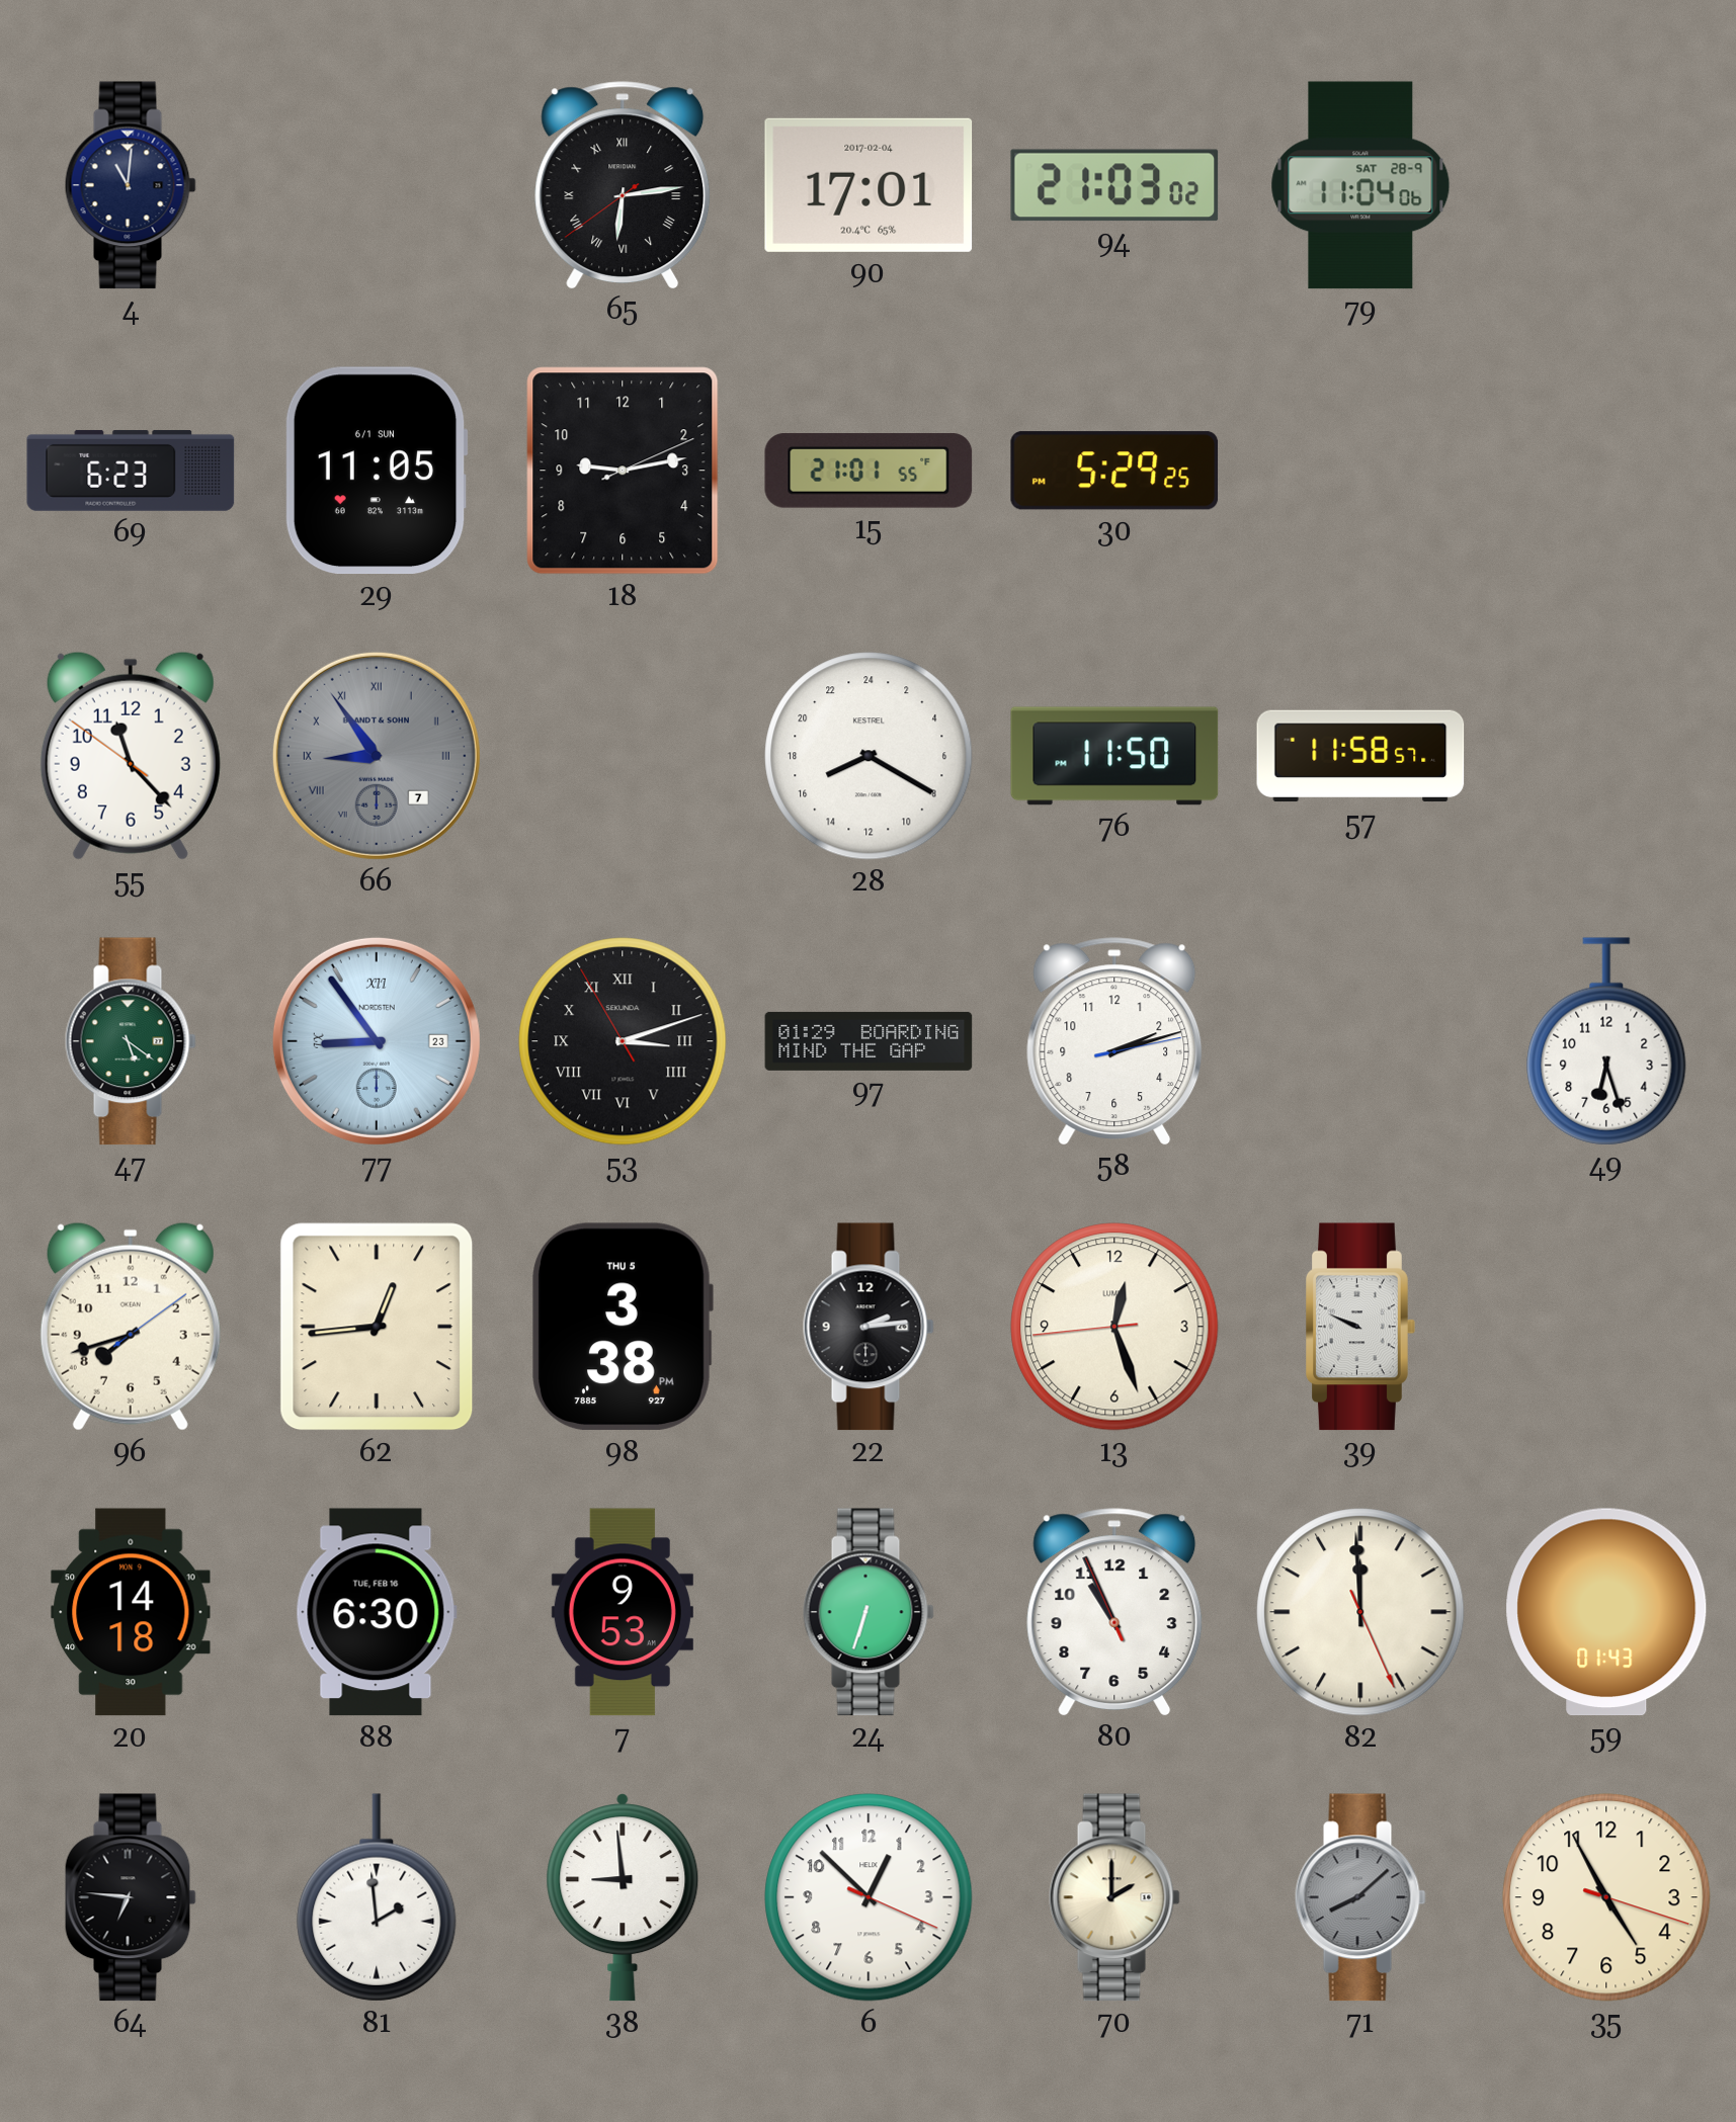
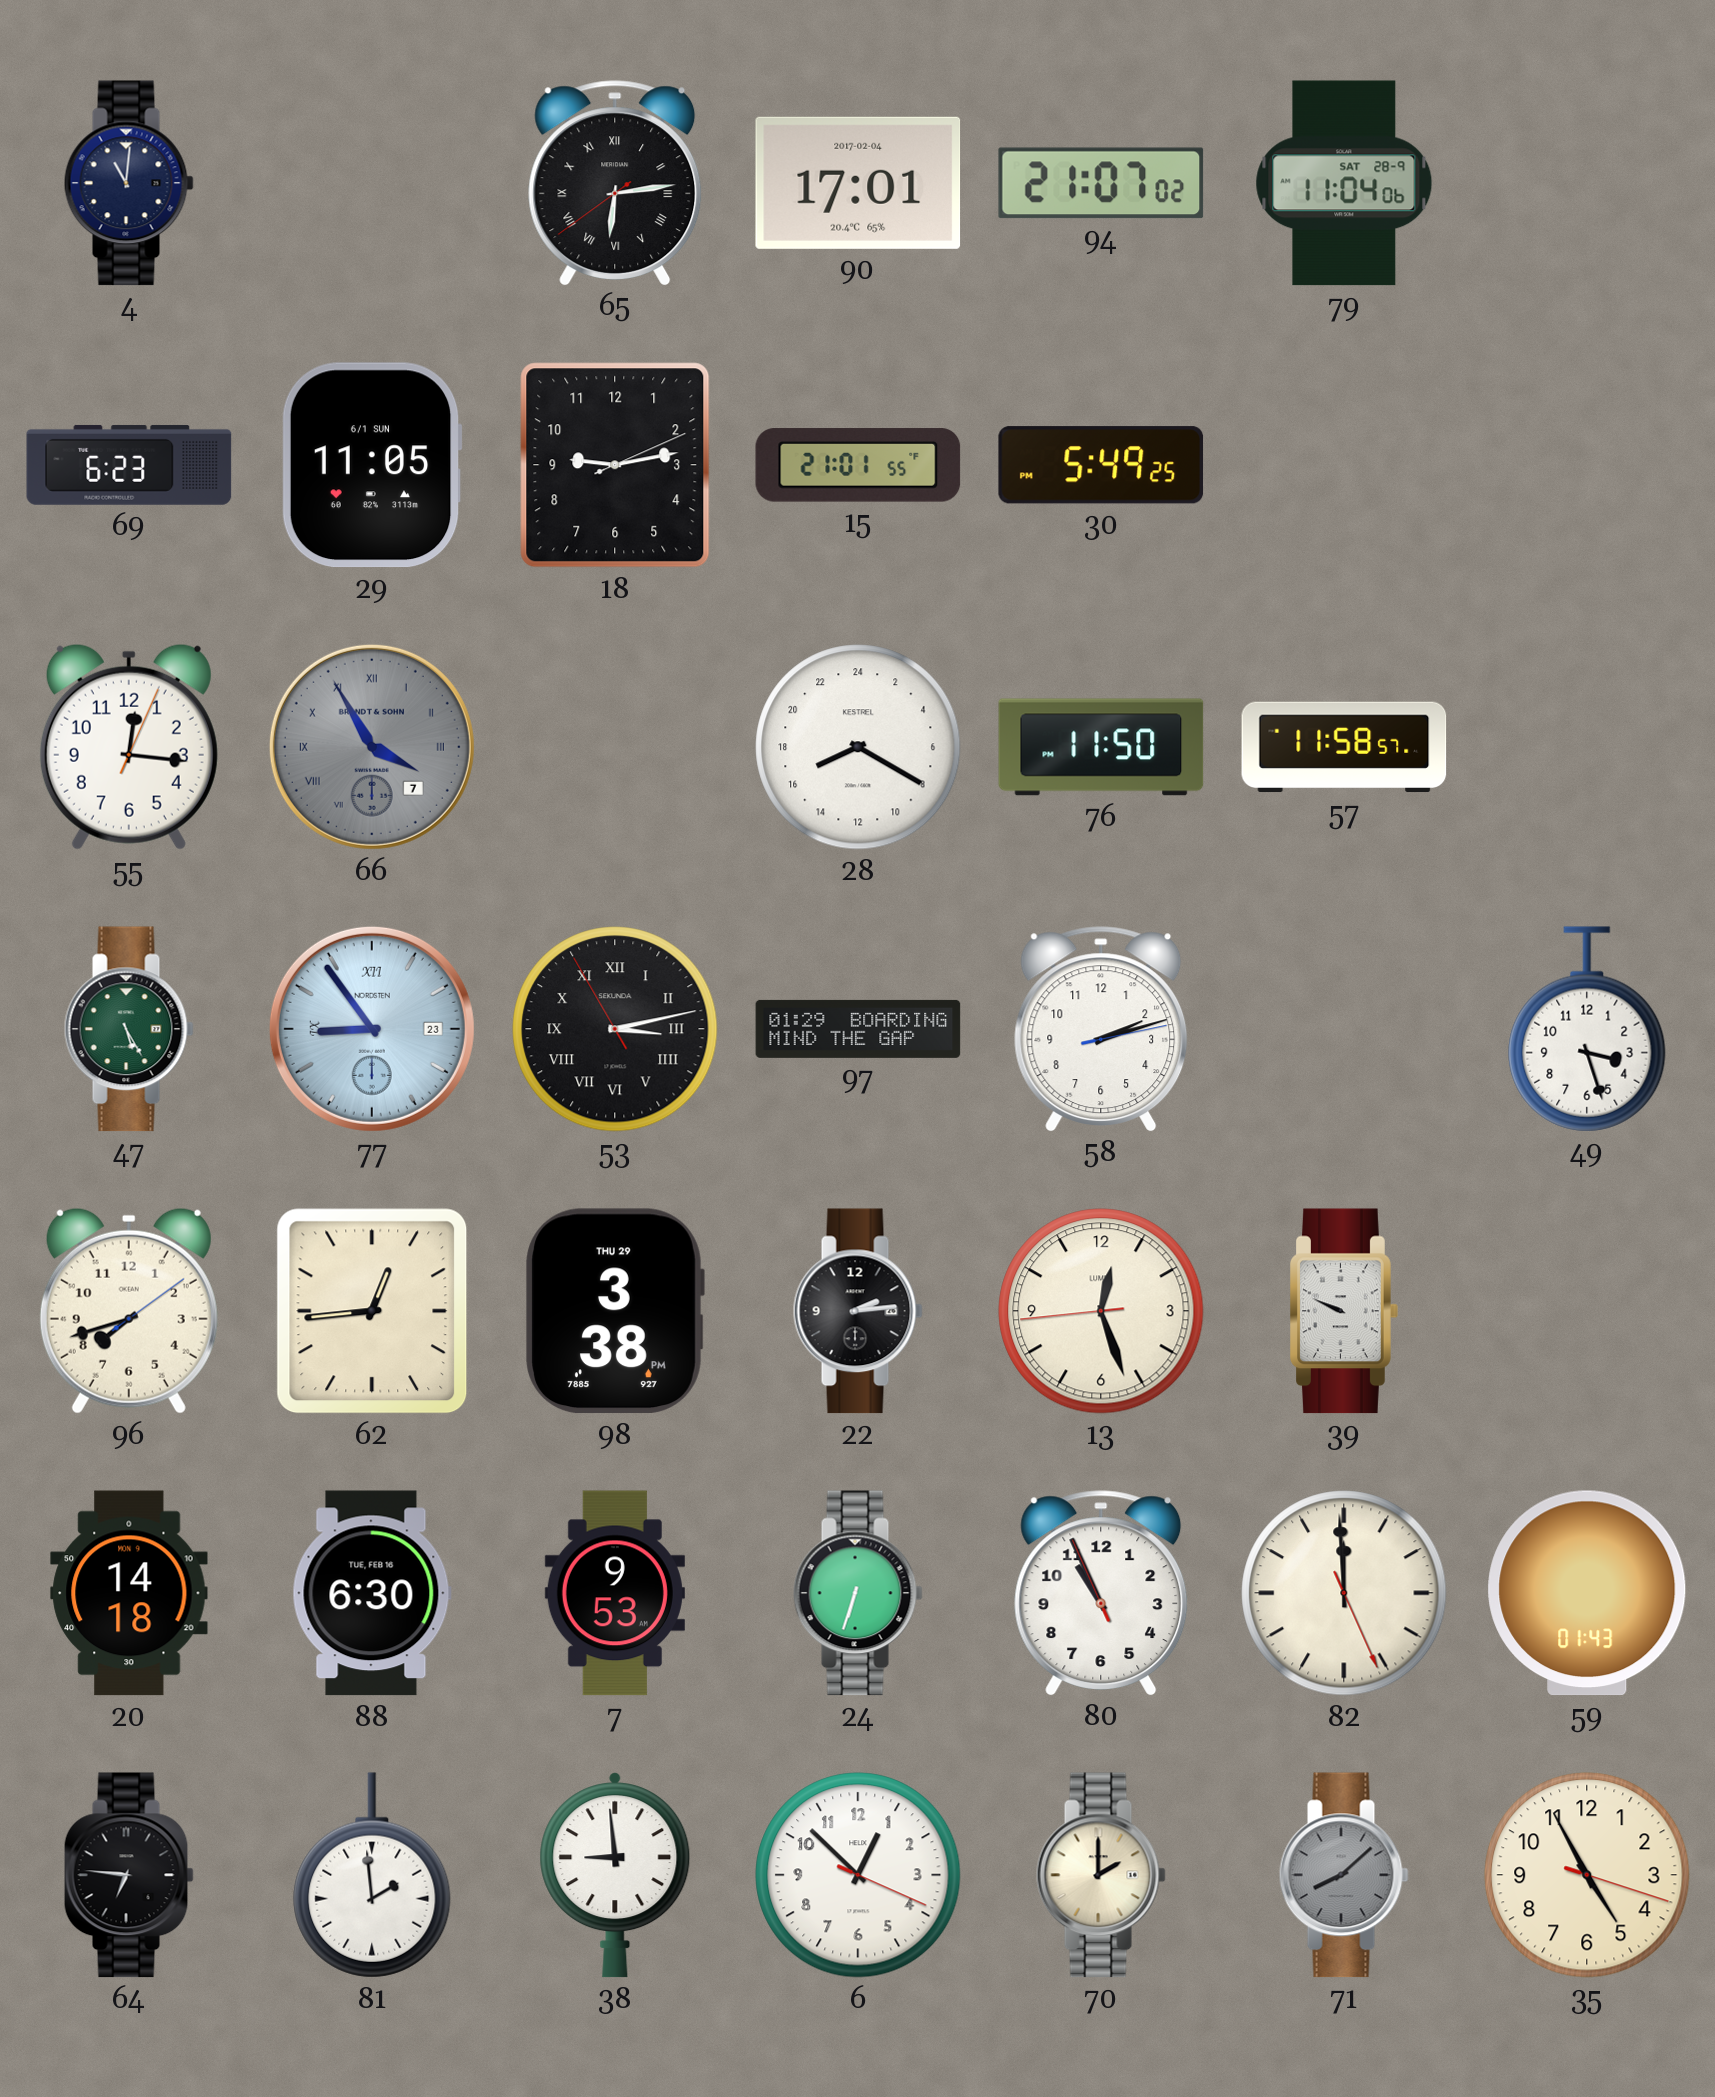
94: 21:03 -> 21:07
30: 5:29 -> 5:49
55: 11:22 -> 12:16
66: 8:54 -> 3:55
47: 5:21 -> 5:25
53: 3:11 -> 3:12
49: 6:27 -> 3:27
98 date: THU 5 -> THU 29
